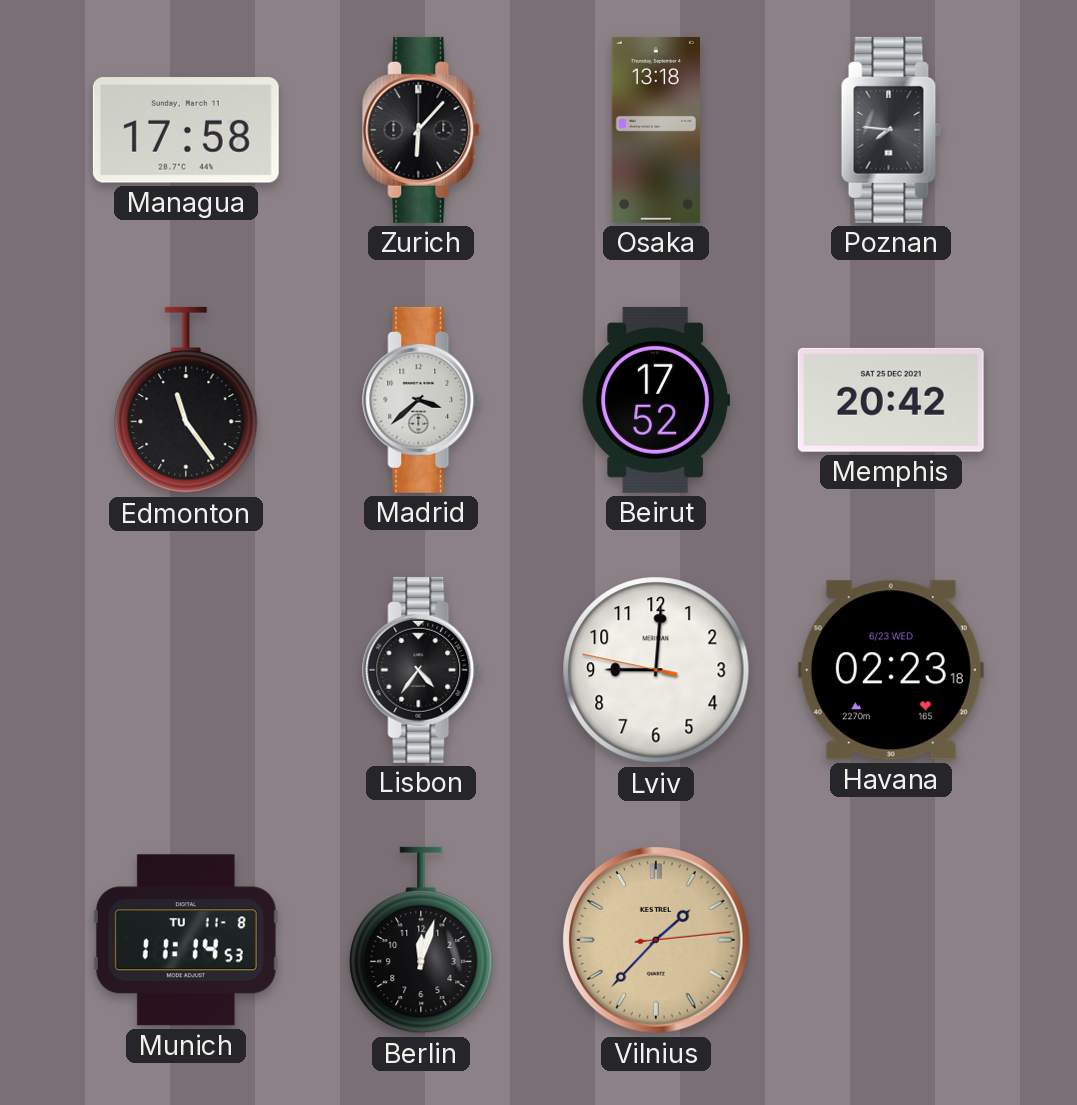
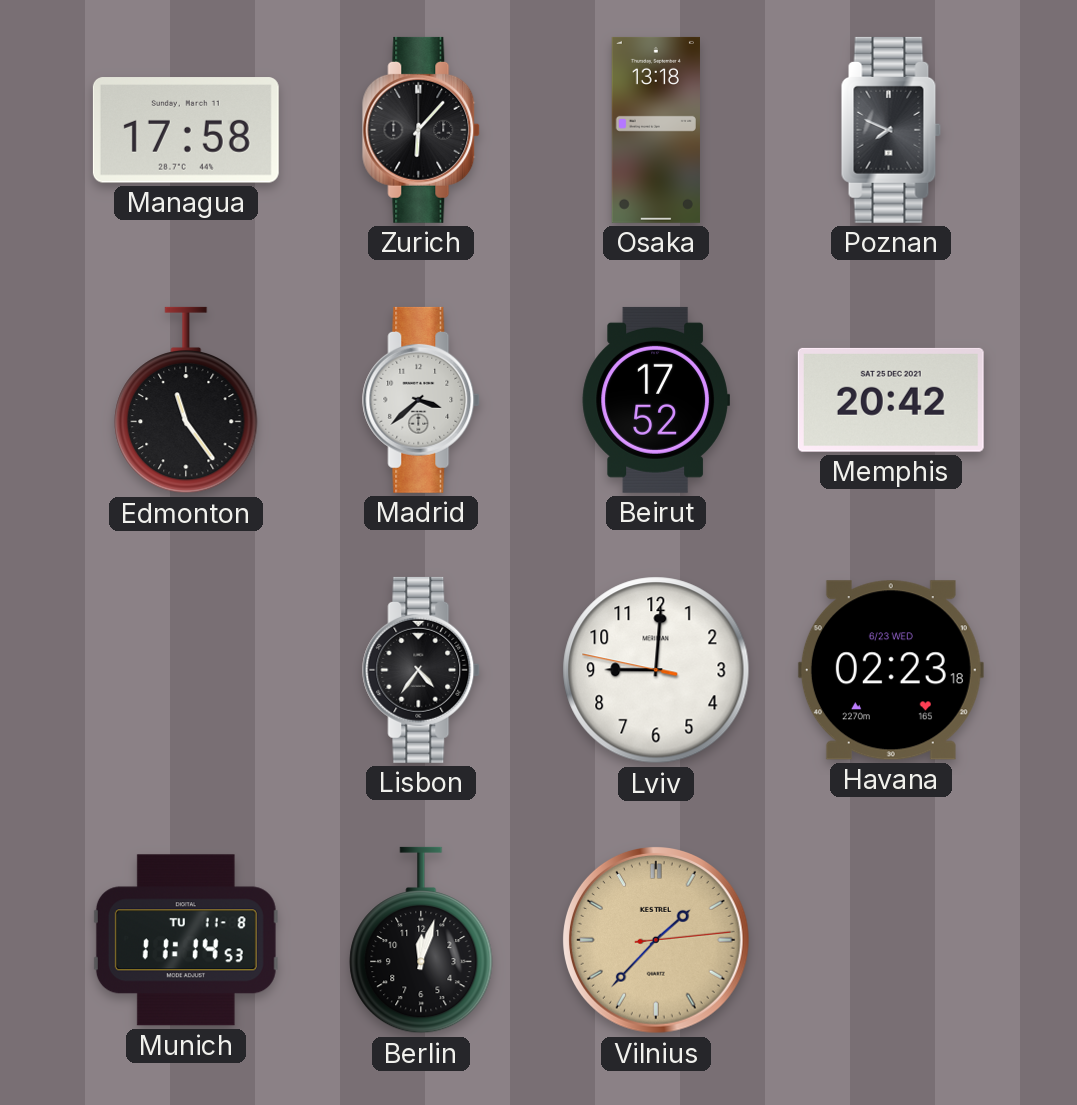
Poznan: 7:46 -> 7:49
